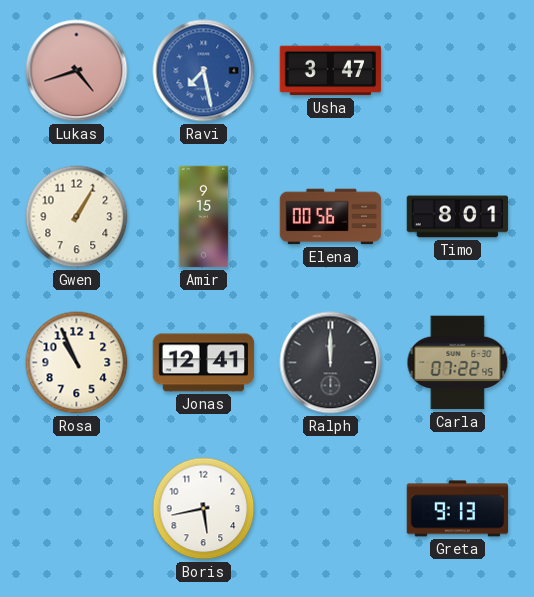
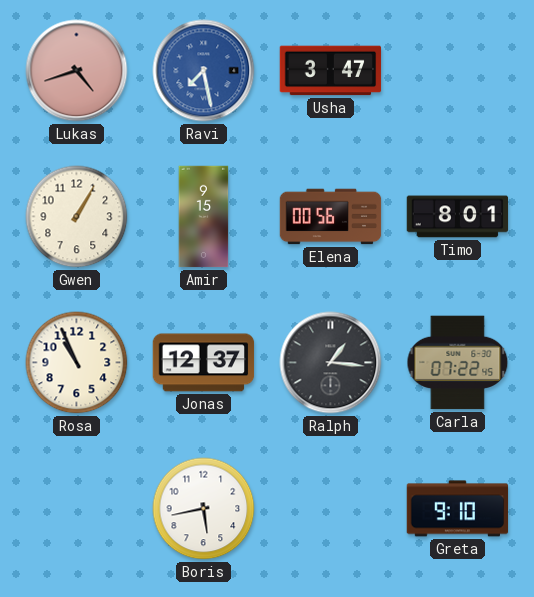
Jonas: 12:41 -> 12:37
Ralph: 12:00 -> 1:16
Greta: 9:13 -> 9:10
